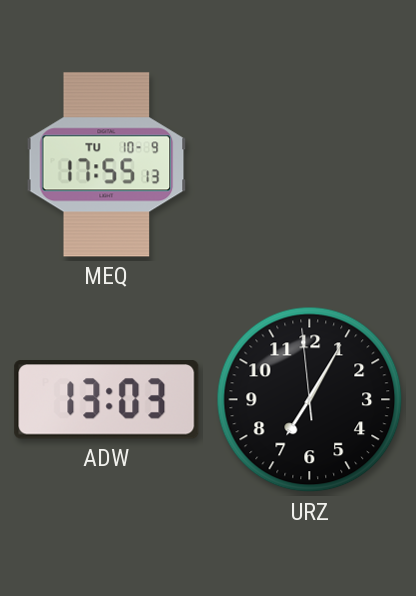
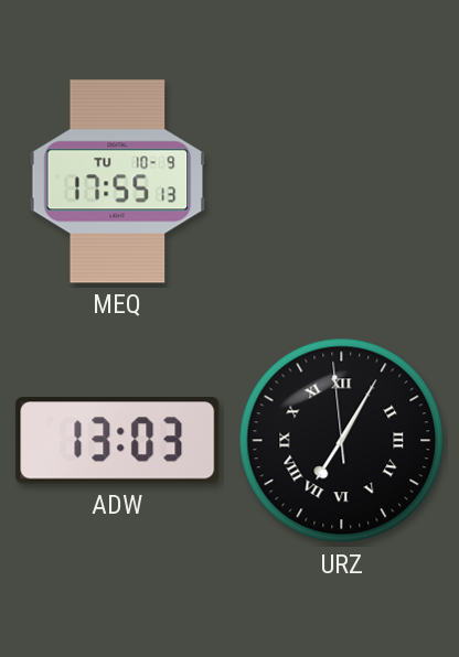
URZ numerals: Arabic -> Roman
